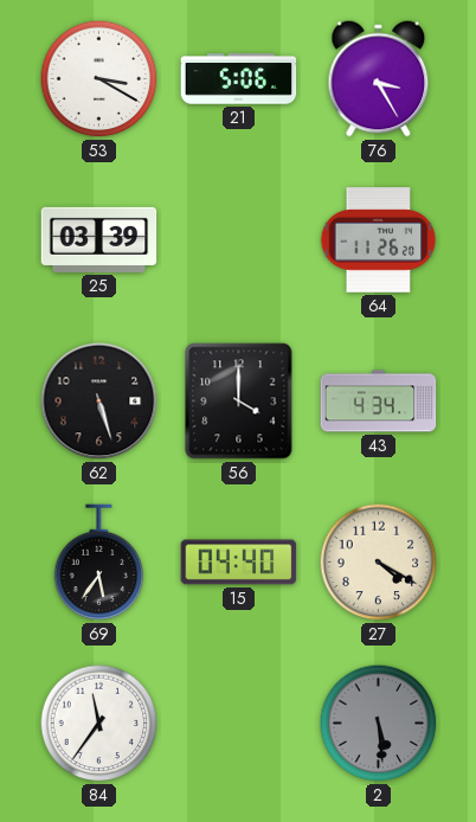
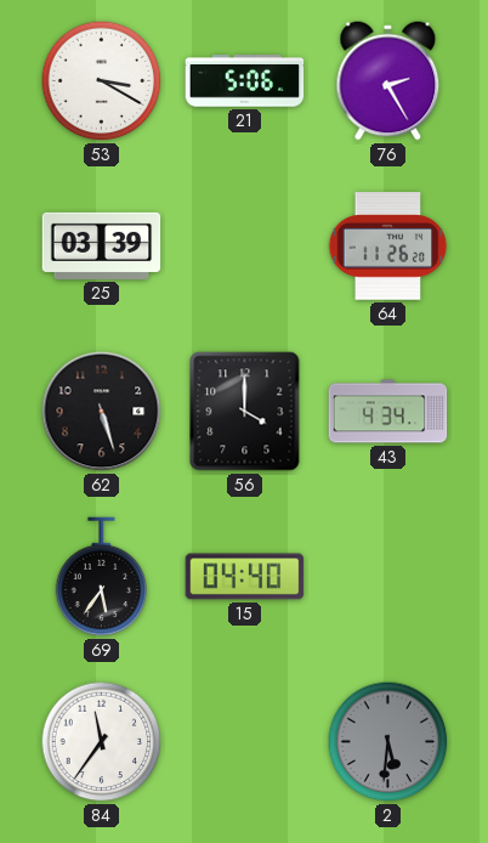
76: 3:25 -> 2:25
27: 4:20 -> none
2: 5:29 -> 5:31
